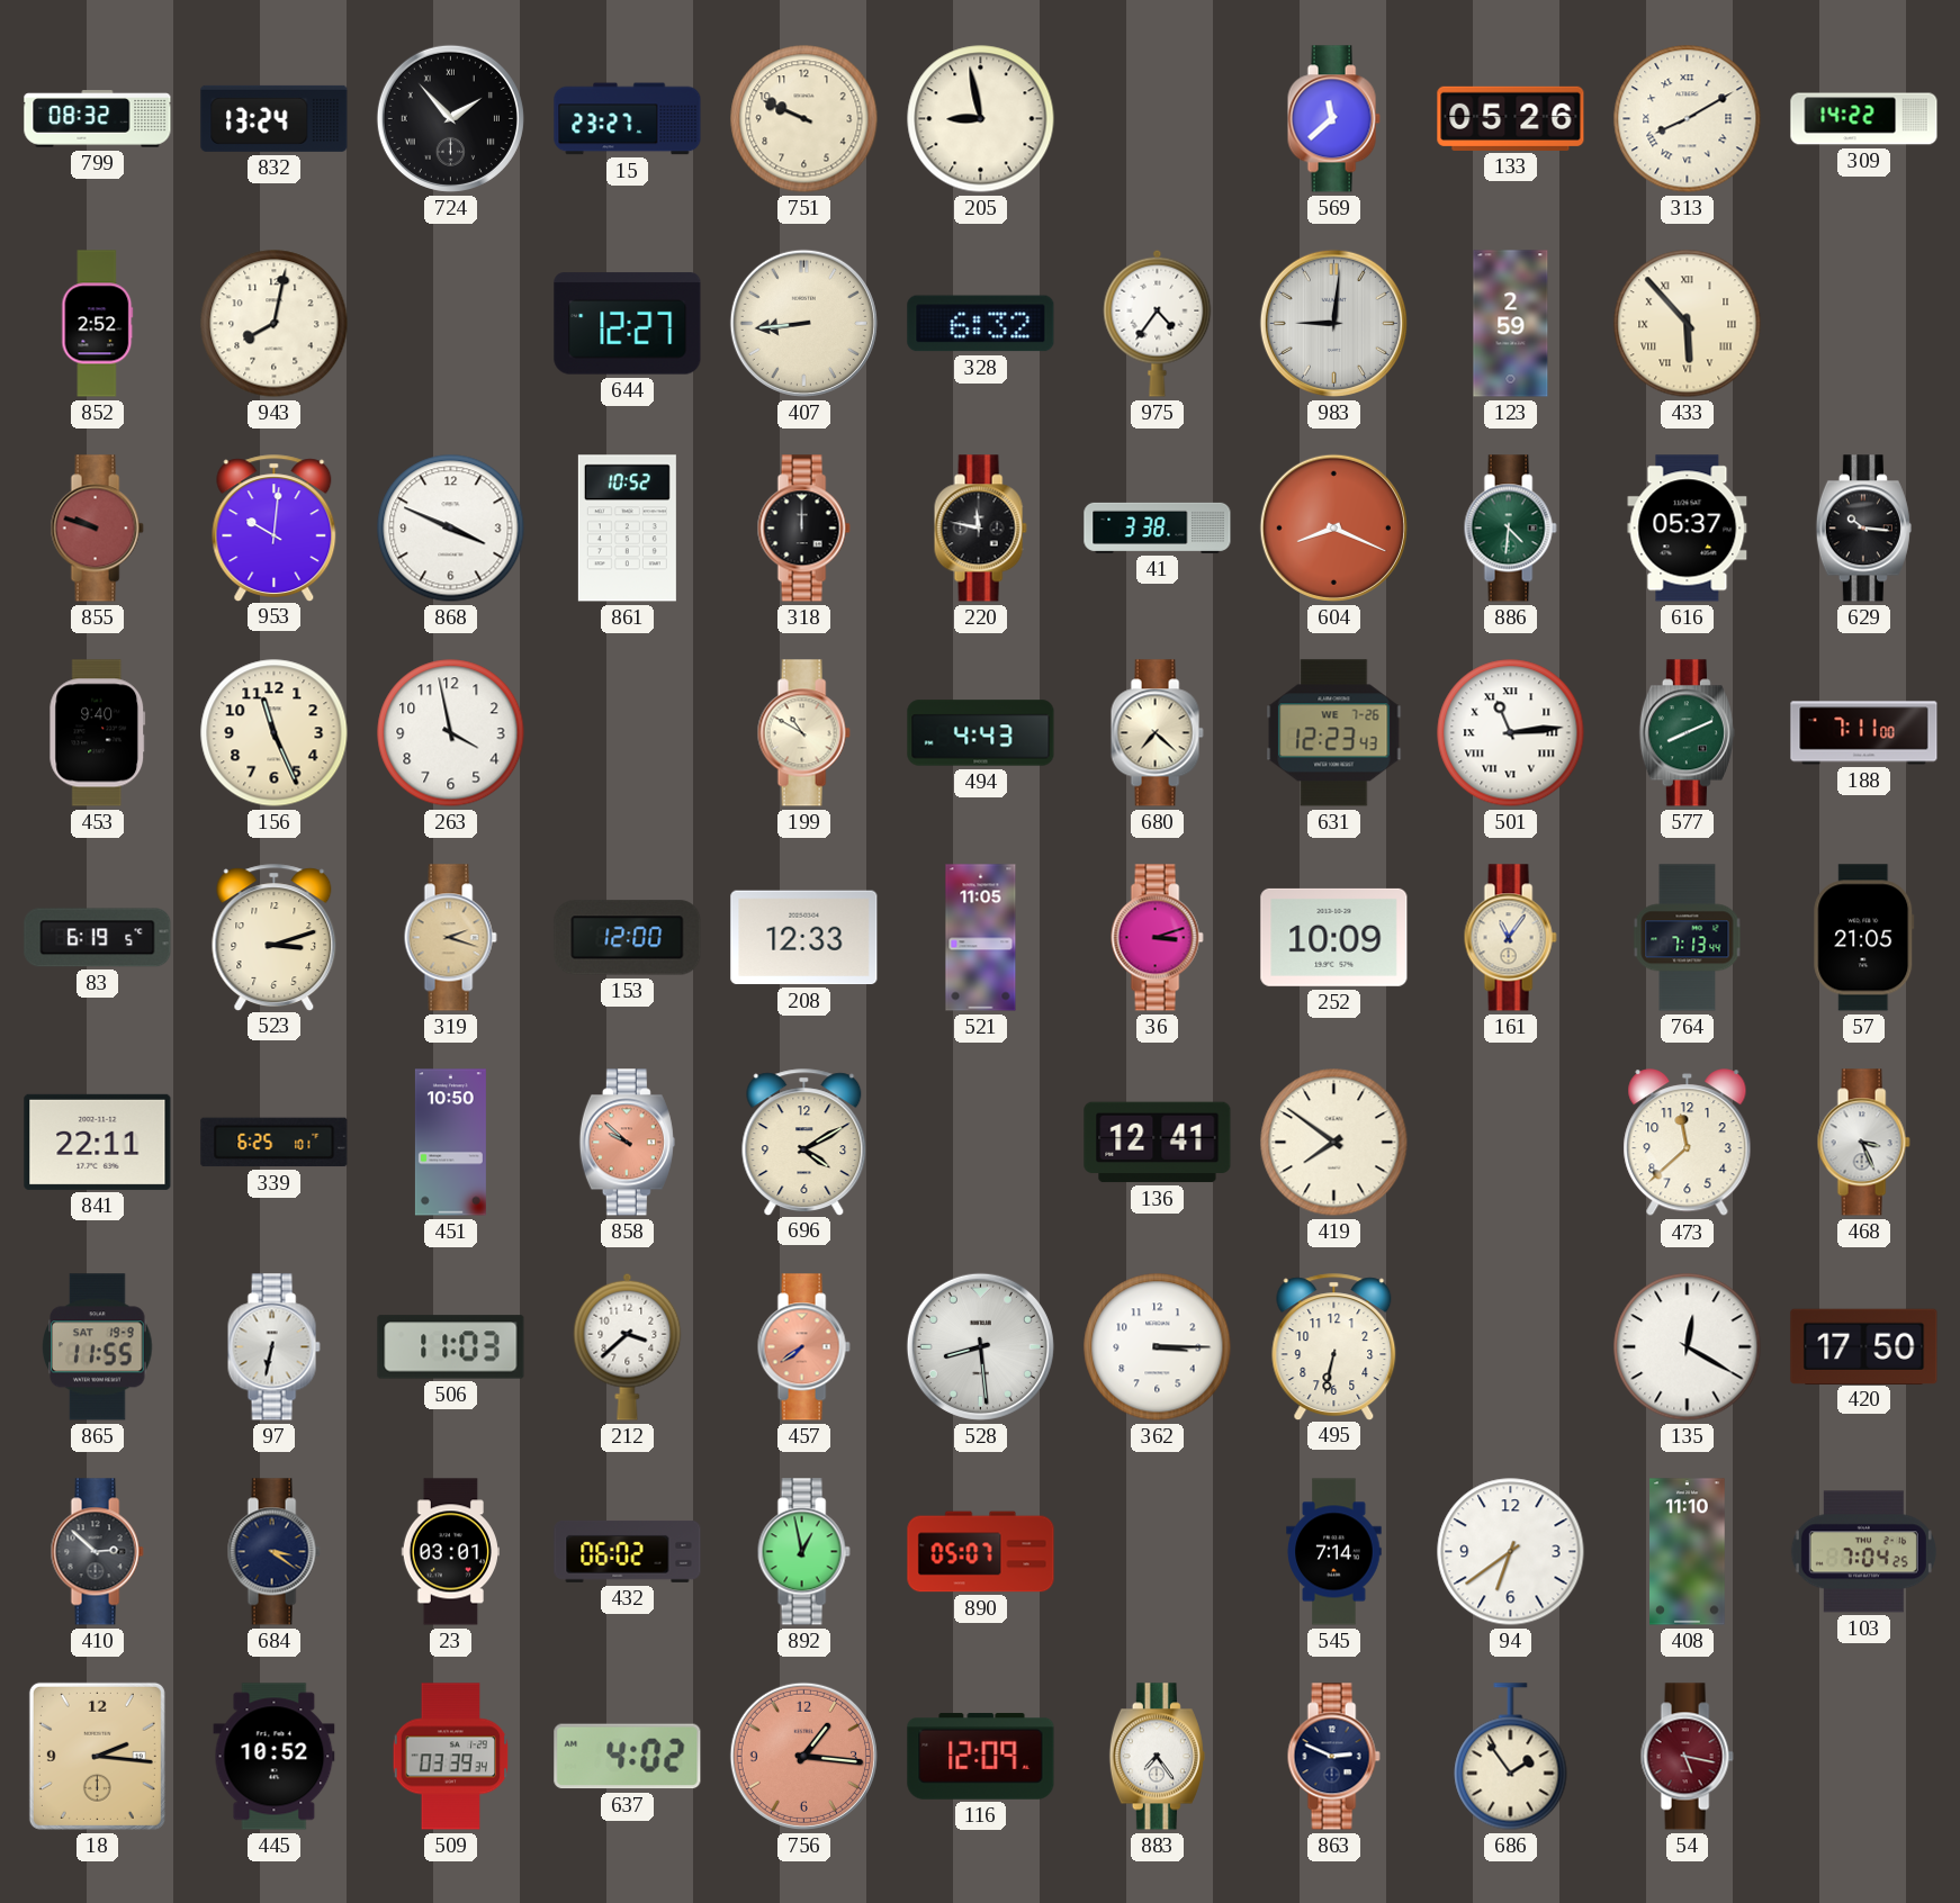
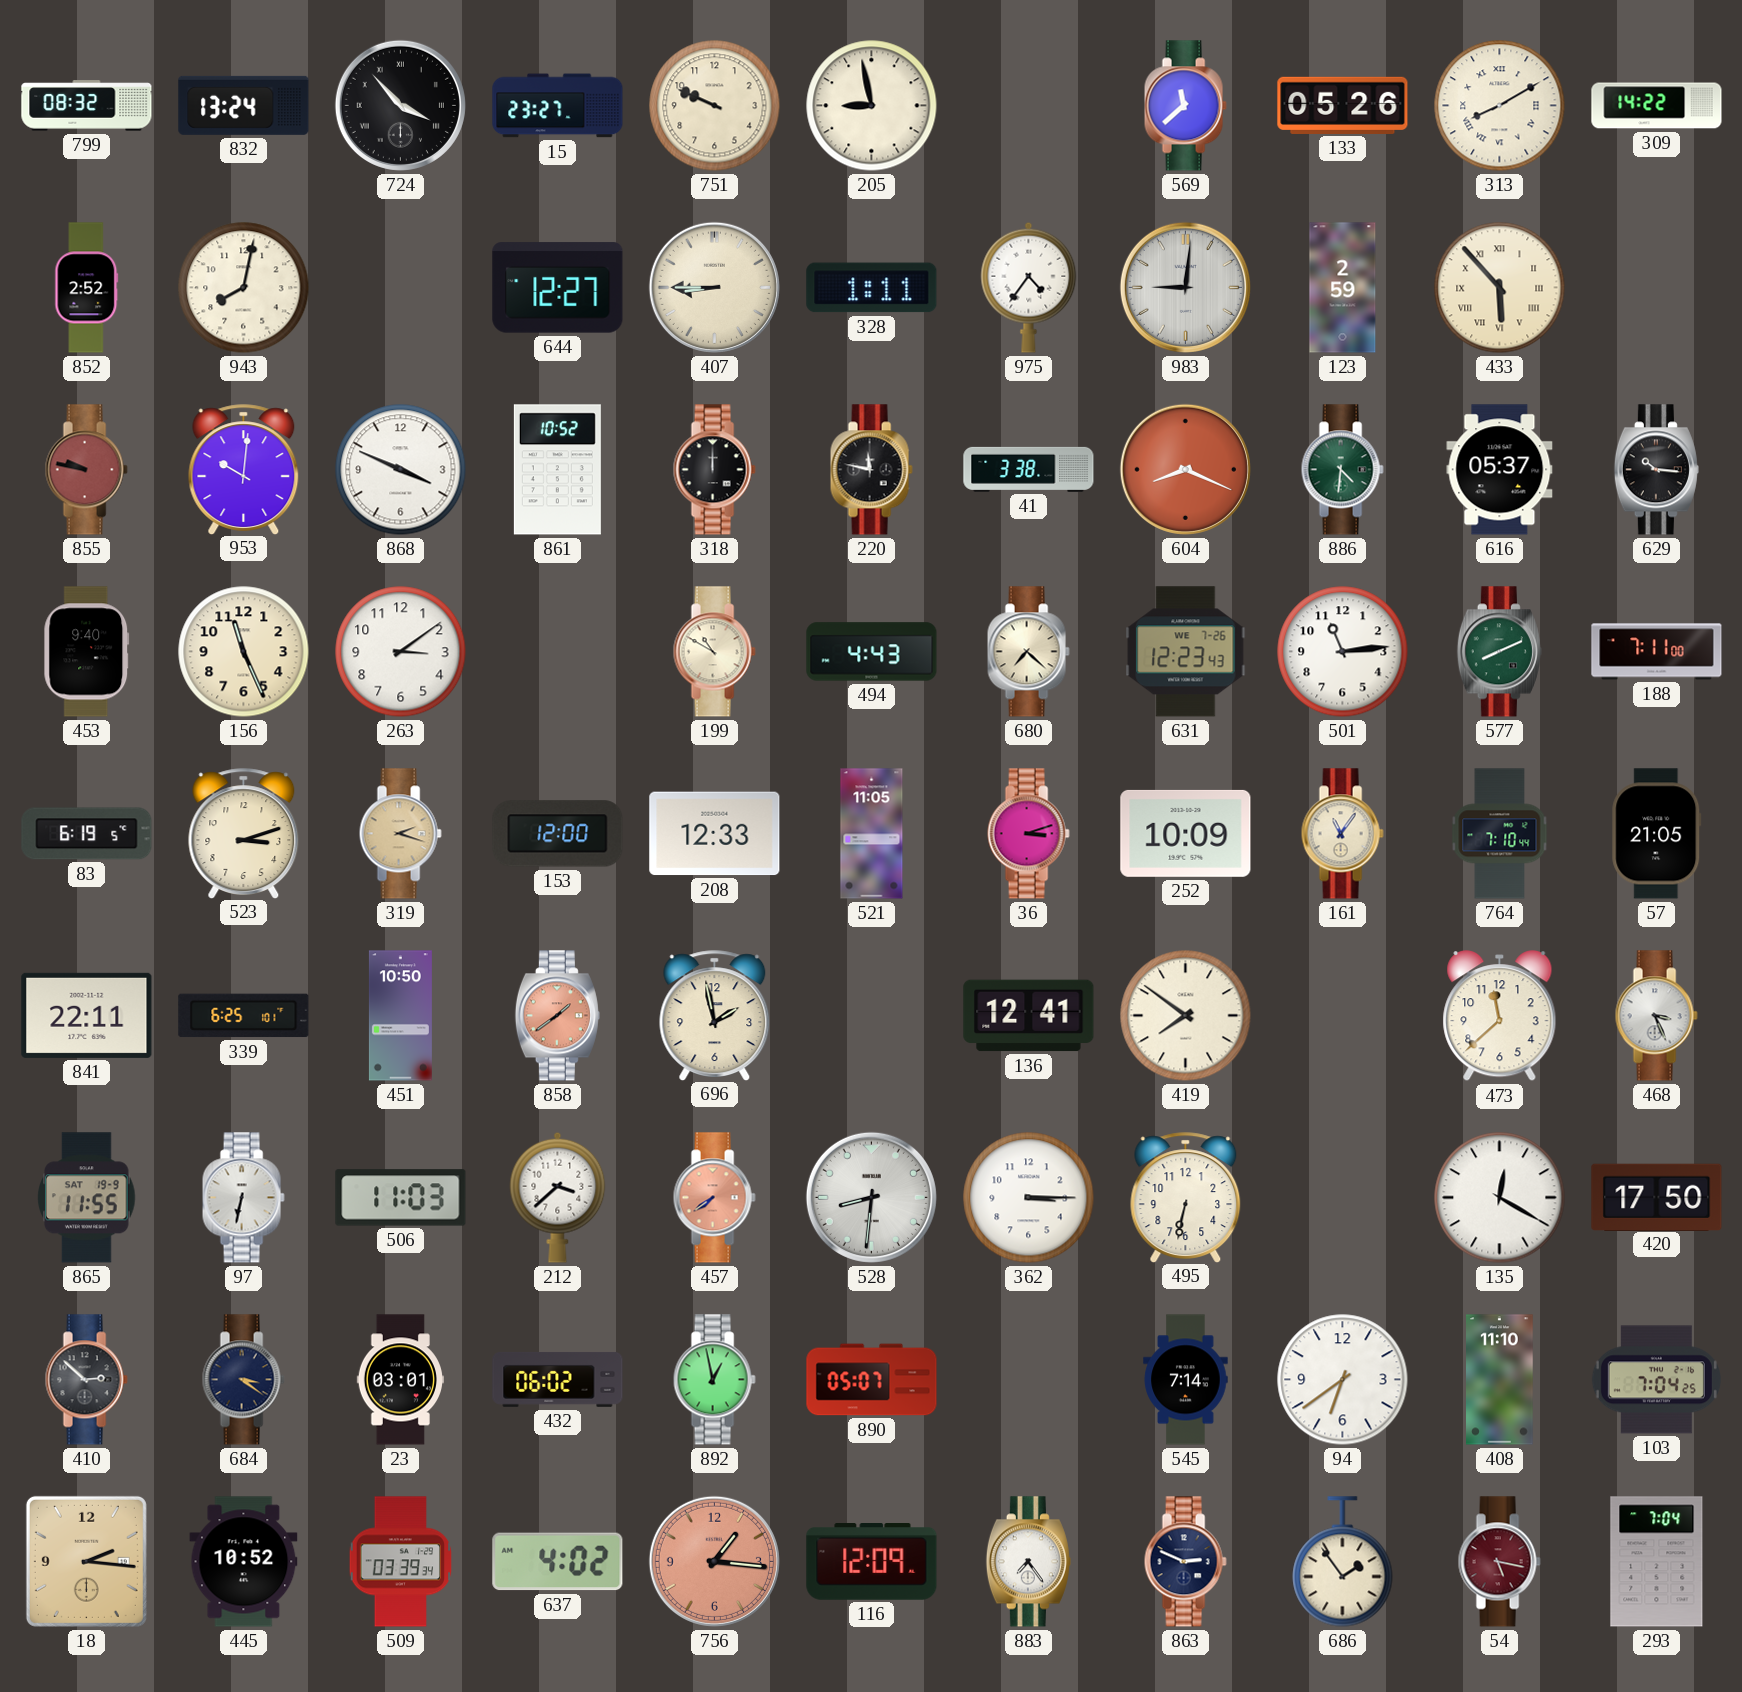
724: 1:53 -> 3:53
407: 8:44 -> 8:45
328: 6:32 -> 1:11
855: 9:48 -> 9:47
263: 3:58 -> 3:09
501 numerals: Roman -> Arabic
764: 7:13 -> 7:10
858: 9:52 -> 1:39
696: 4:10 -> 1:58
528: 8:29 -> 8:31
293: none -> 7:04
